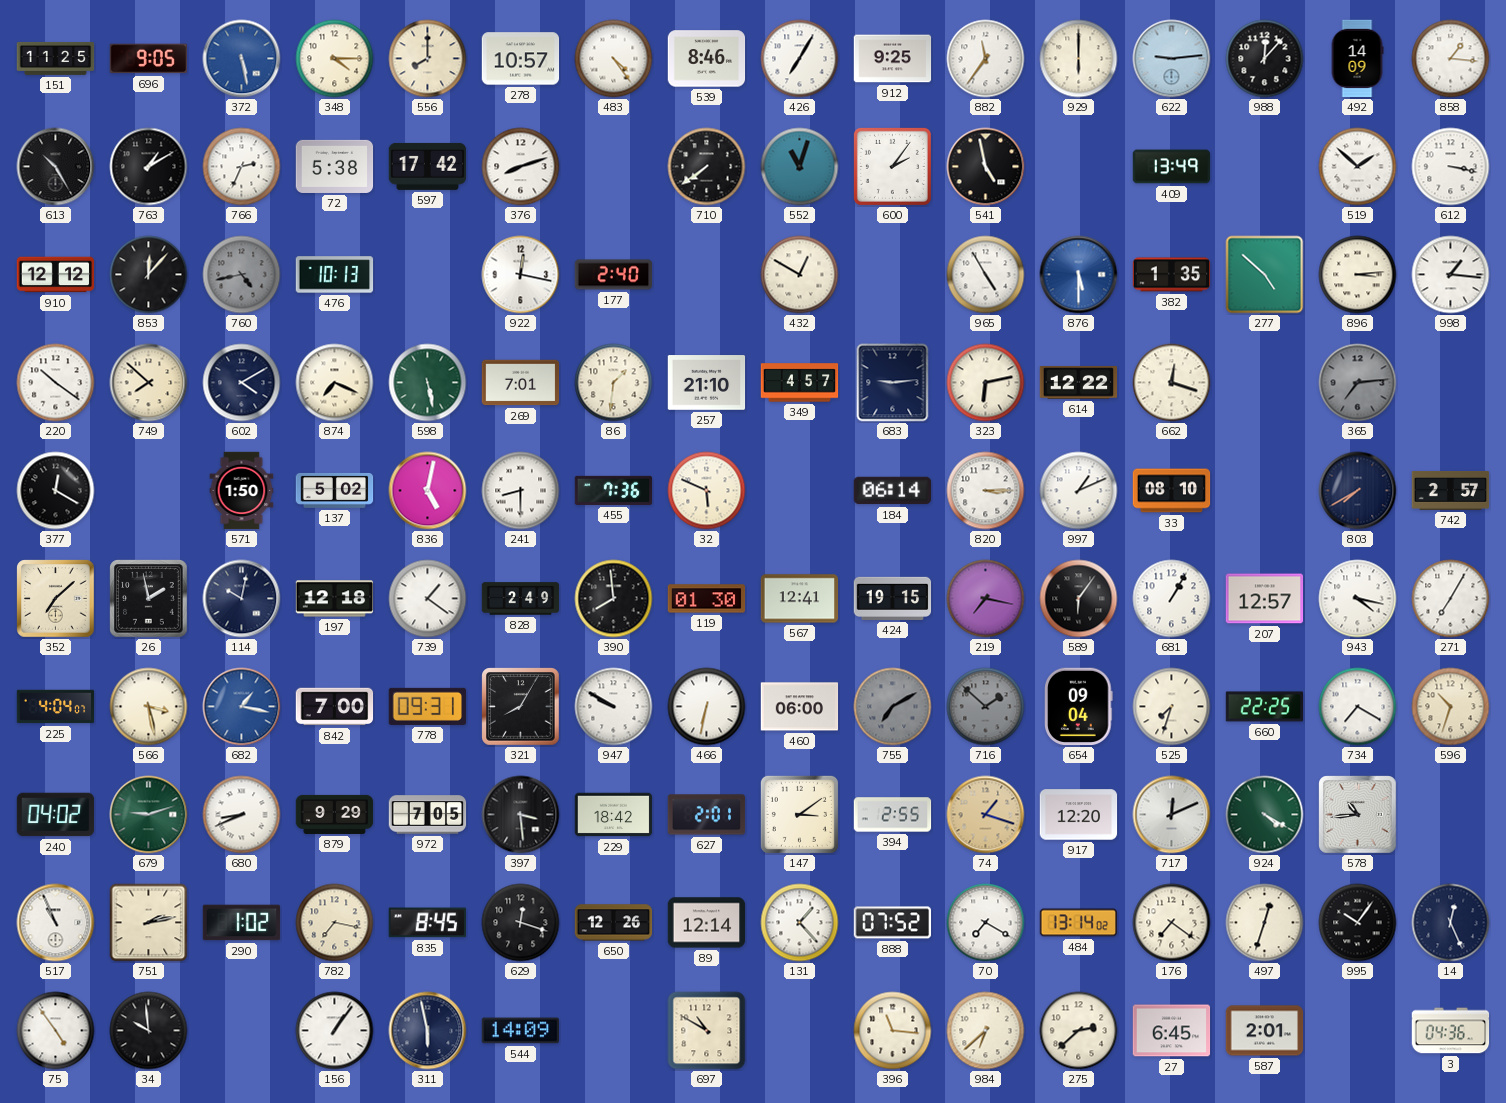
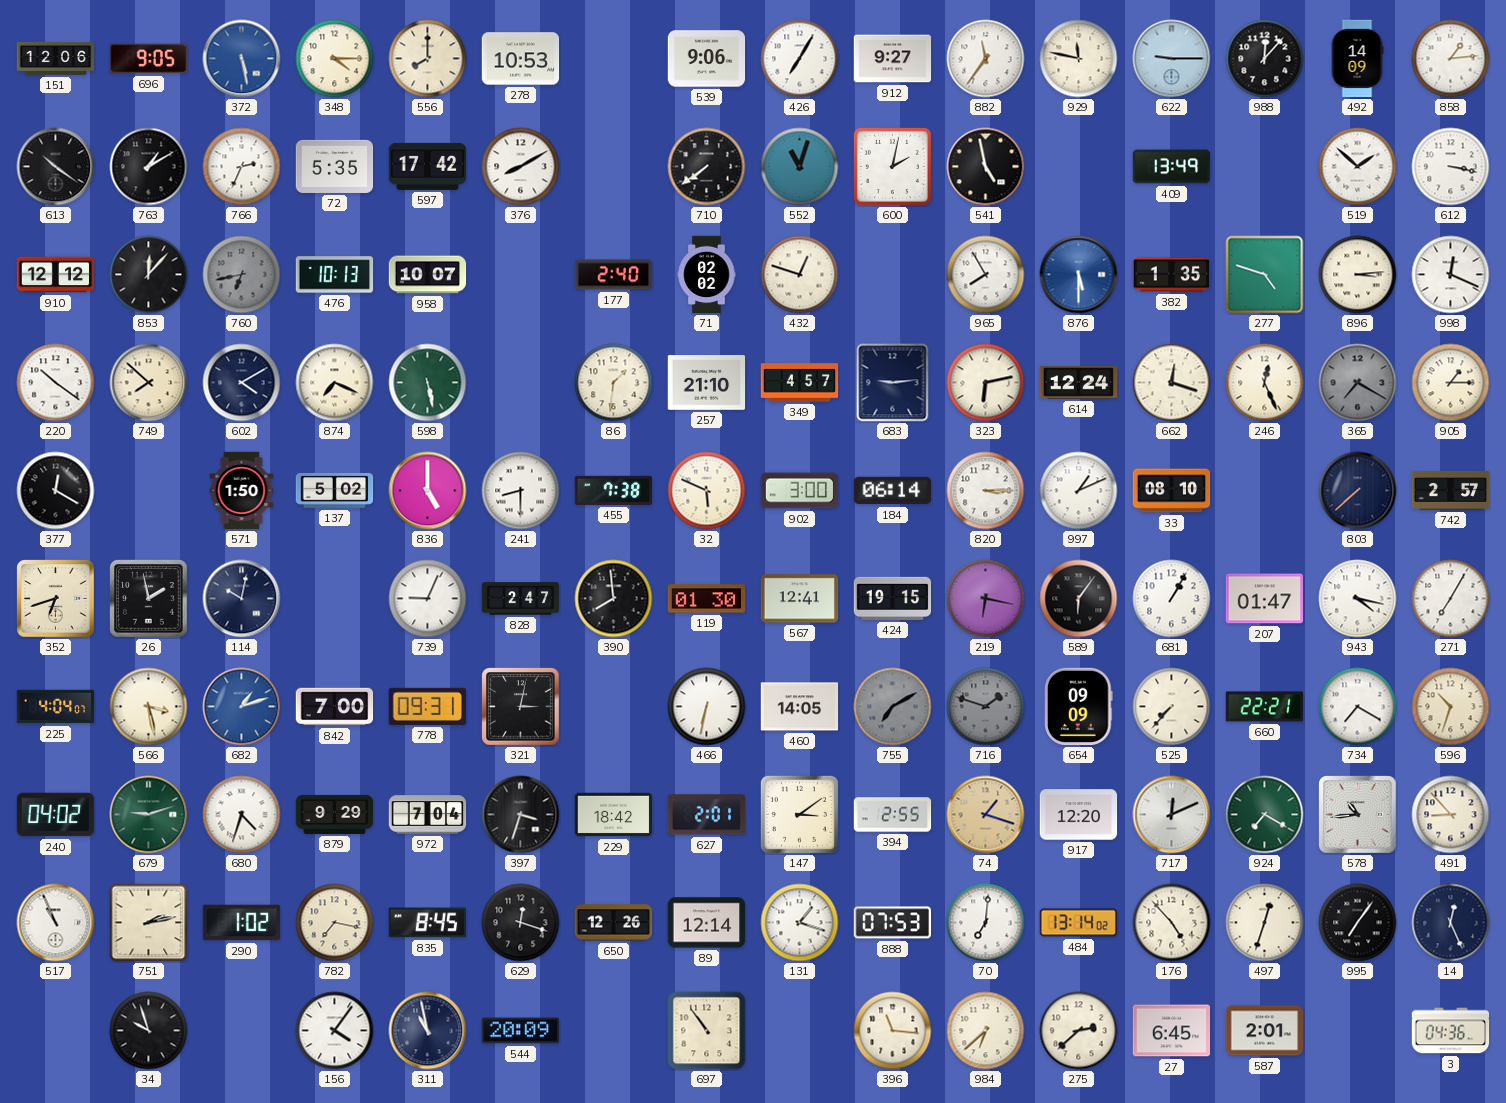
151: 11:25 -> 12:06
278: 10:57 -> 10:53
483: 4:24 -> none
539: 8:46 -> 9:06
912: 9:25 -> 9:27
929: 6:00 -> 11:47
622: 9:14 -> 9:15
858: 1:16 -> 1:14
613: 10:25 -> 10:21
72: 5:38 -> 5:35
376: 8:12 -> 8:10
600: 2:06 -> 2:02
760: 4:43 -> 6:43
958: none -> 10:07
922: 12:17 -> none
71: none -> 02:02
432: 12:50 -> 12:48
965: 4:55 -> 7:55
277: 4:52 -> 4:48
998: 1:16 -> 12:19
269: 7:01 -> none
614: 12:22 -> 12:24
246: none -> 12:26
365: 7:14 -> 7:20
905: none -> 1:15
836: 5:02 -> 5:00
455: 7:36 -> 7:38
902: none -> 3:00
803: 7:40 -> 7:38
352: 7:08 -> 6:42
197: 12:18 -> none
739: 1:21 -> 9:04
828: 2:49 -> 2:47
219: 7:17 -> 6:17
207: 12:57 -> 01:47
682: 1:17 -> 1:12
321: 8:05 -> 3:02
947: 9:50 -> none
460: 06:00 -> 14:05
716: 1:52 -> 1:48
654: 09:04 -> 09:09
525: 7:33 -> 7:37
660: 22:25 -> 22:21
680: 8:41 -> 4:33
972: 7:05 -> 7:04
397: 3:29 -> 3:33
924: 4:20 -> 7:20
491: none -> 8:53
131: 1:23 -> 1:18
888: 07:52 -> 07:53
70: 7:20 -> 7:01
176: 7:21 -> 4:53
995: 10:06 -> 7:06
75: 4:54 -> none
34: 9:59 -> 9:57
156: 1:06 -> 4:06
311: 5:58 -> 10:58
544: 14:09 -> 20:09
697: 10:50 -> 10:54
